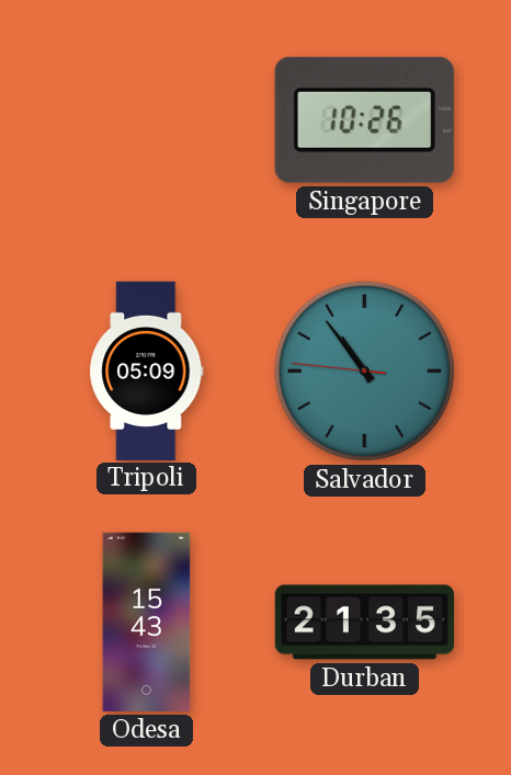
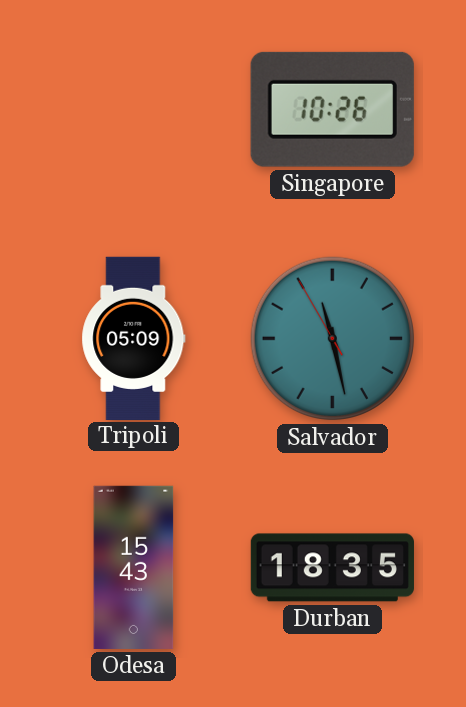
Salvador: 10:53 -> 11:27
Durban: 21:35 -> 18:35
